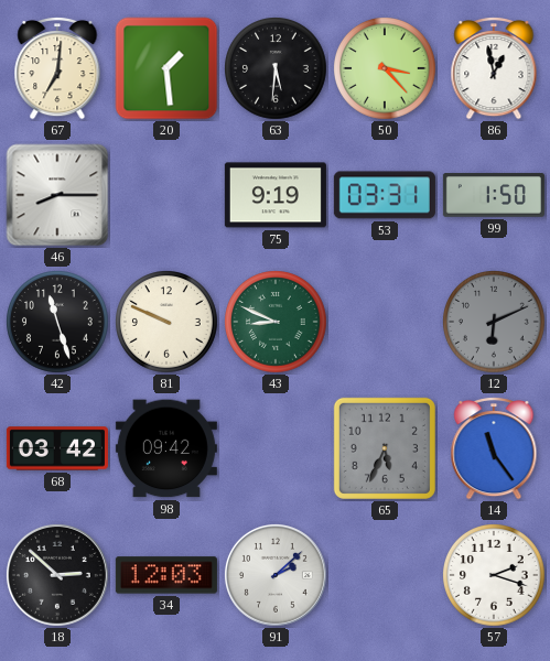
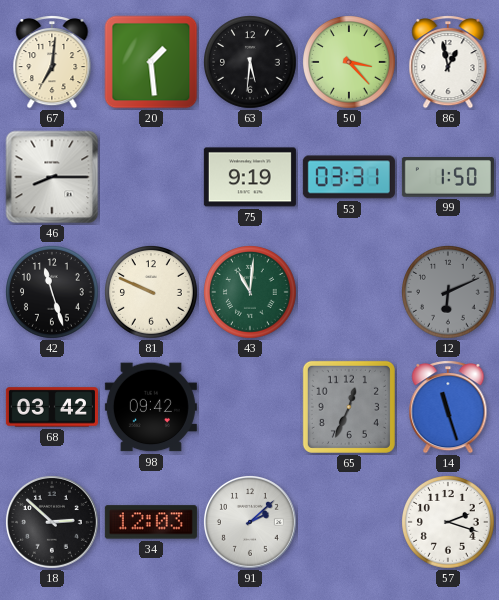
43: 8:49 -> 11:01
65: 5:34 -> 12:34
14: 11:24 -> 11:27
